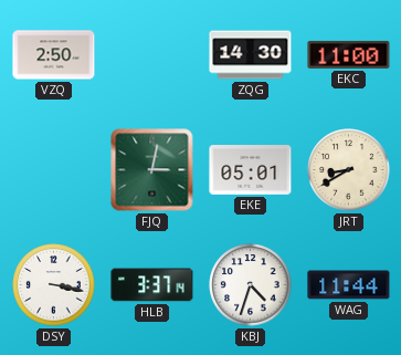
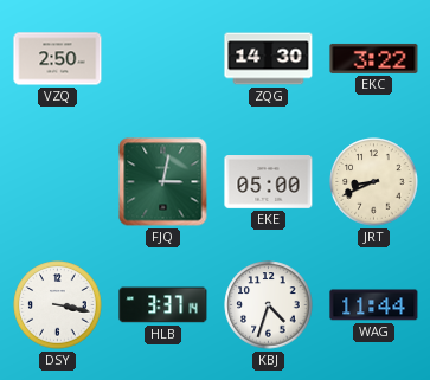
EKC: 11:00 -> 3:22
EKE: 05:01 -> 05:00
JRT: 8:40 -> 8:41
